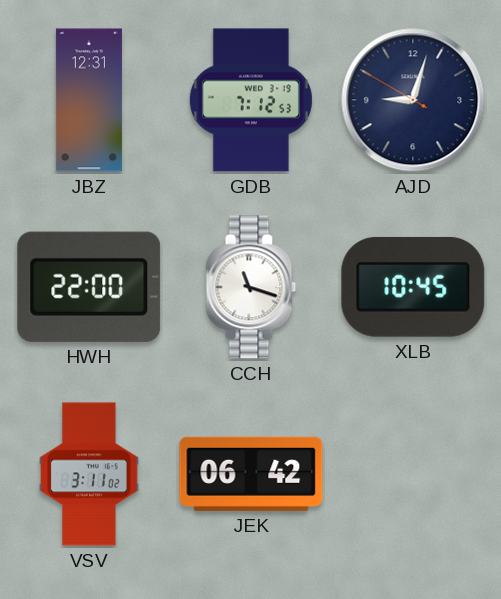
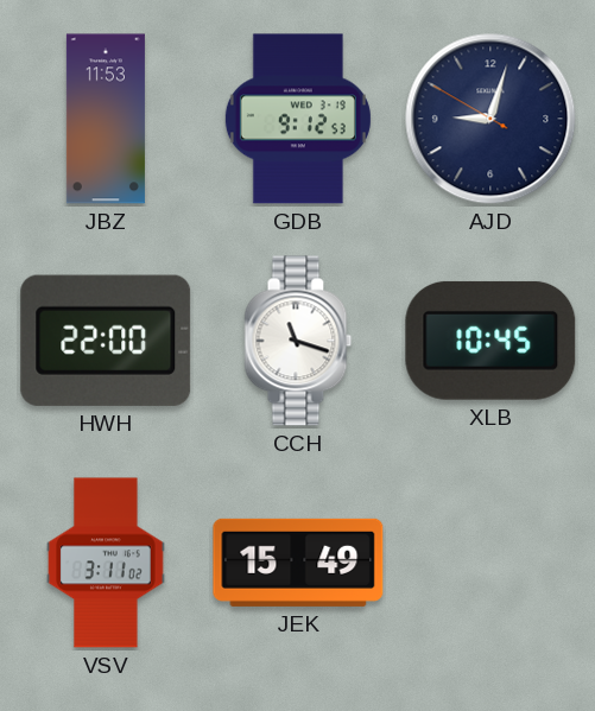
JBZ: 12:31 -> 11:53
GDB: 7:12 -> 9:12
JEK: 06:42 -> 15:49
